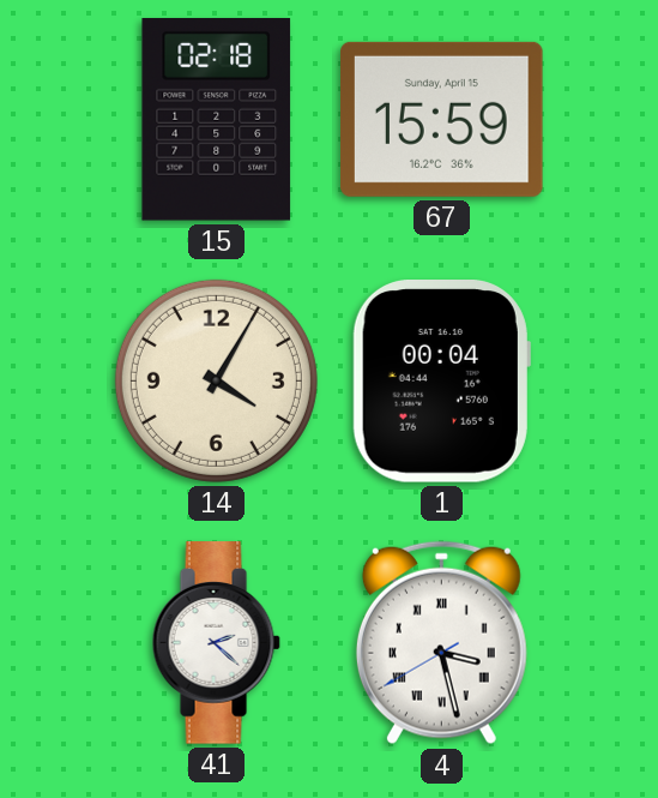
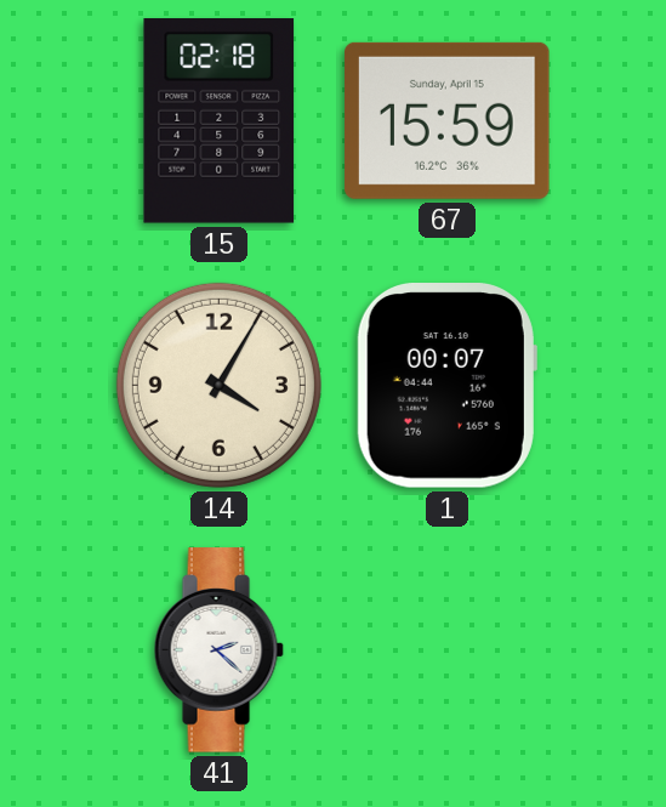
1: 00:04 -> 00:07
4: 3:27 -> none
